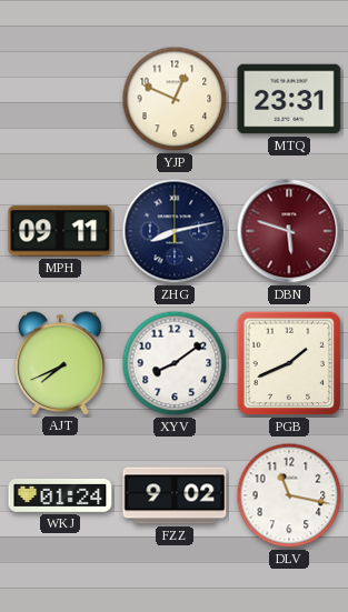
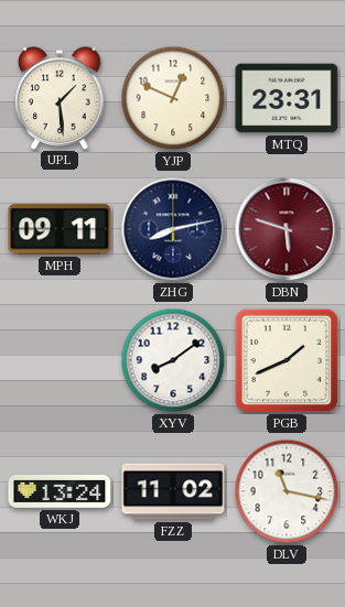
UPL: none -> 1:29
AJT: 7:41 -> none
WKJ: 01:24 -> 13:24
FZZ: 9:02 -> 11:02
